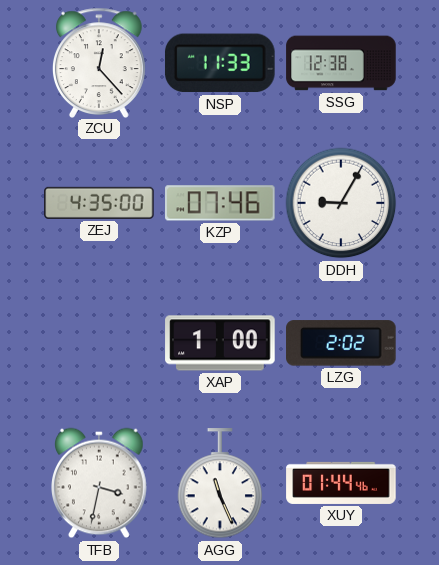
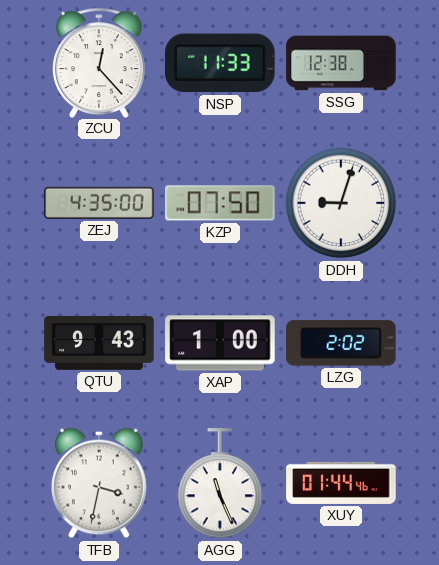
KZP: 07:46 -> 07:50
DDH: 9:05 -> 9:03
QTU: none -> 9:43
